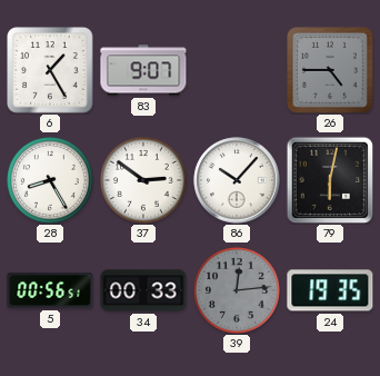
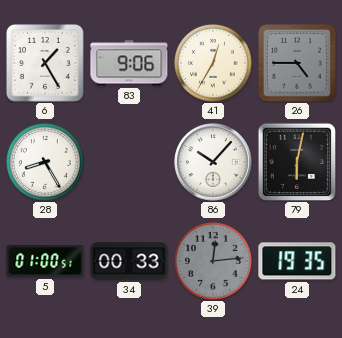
83: 9:07 -> 9:06
41: none -> 12:35
37: 2:51 -> none
5: 00:56 -> 01:00
